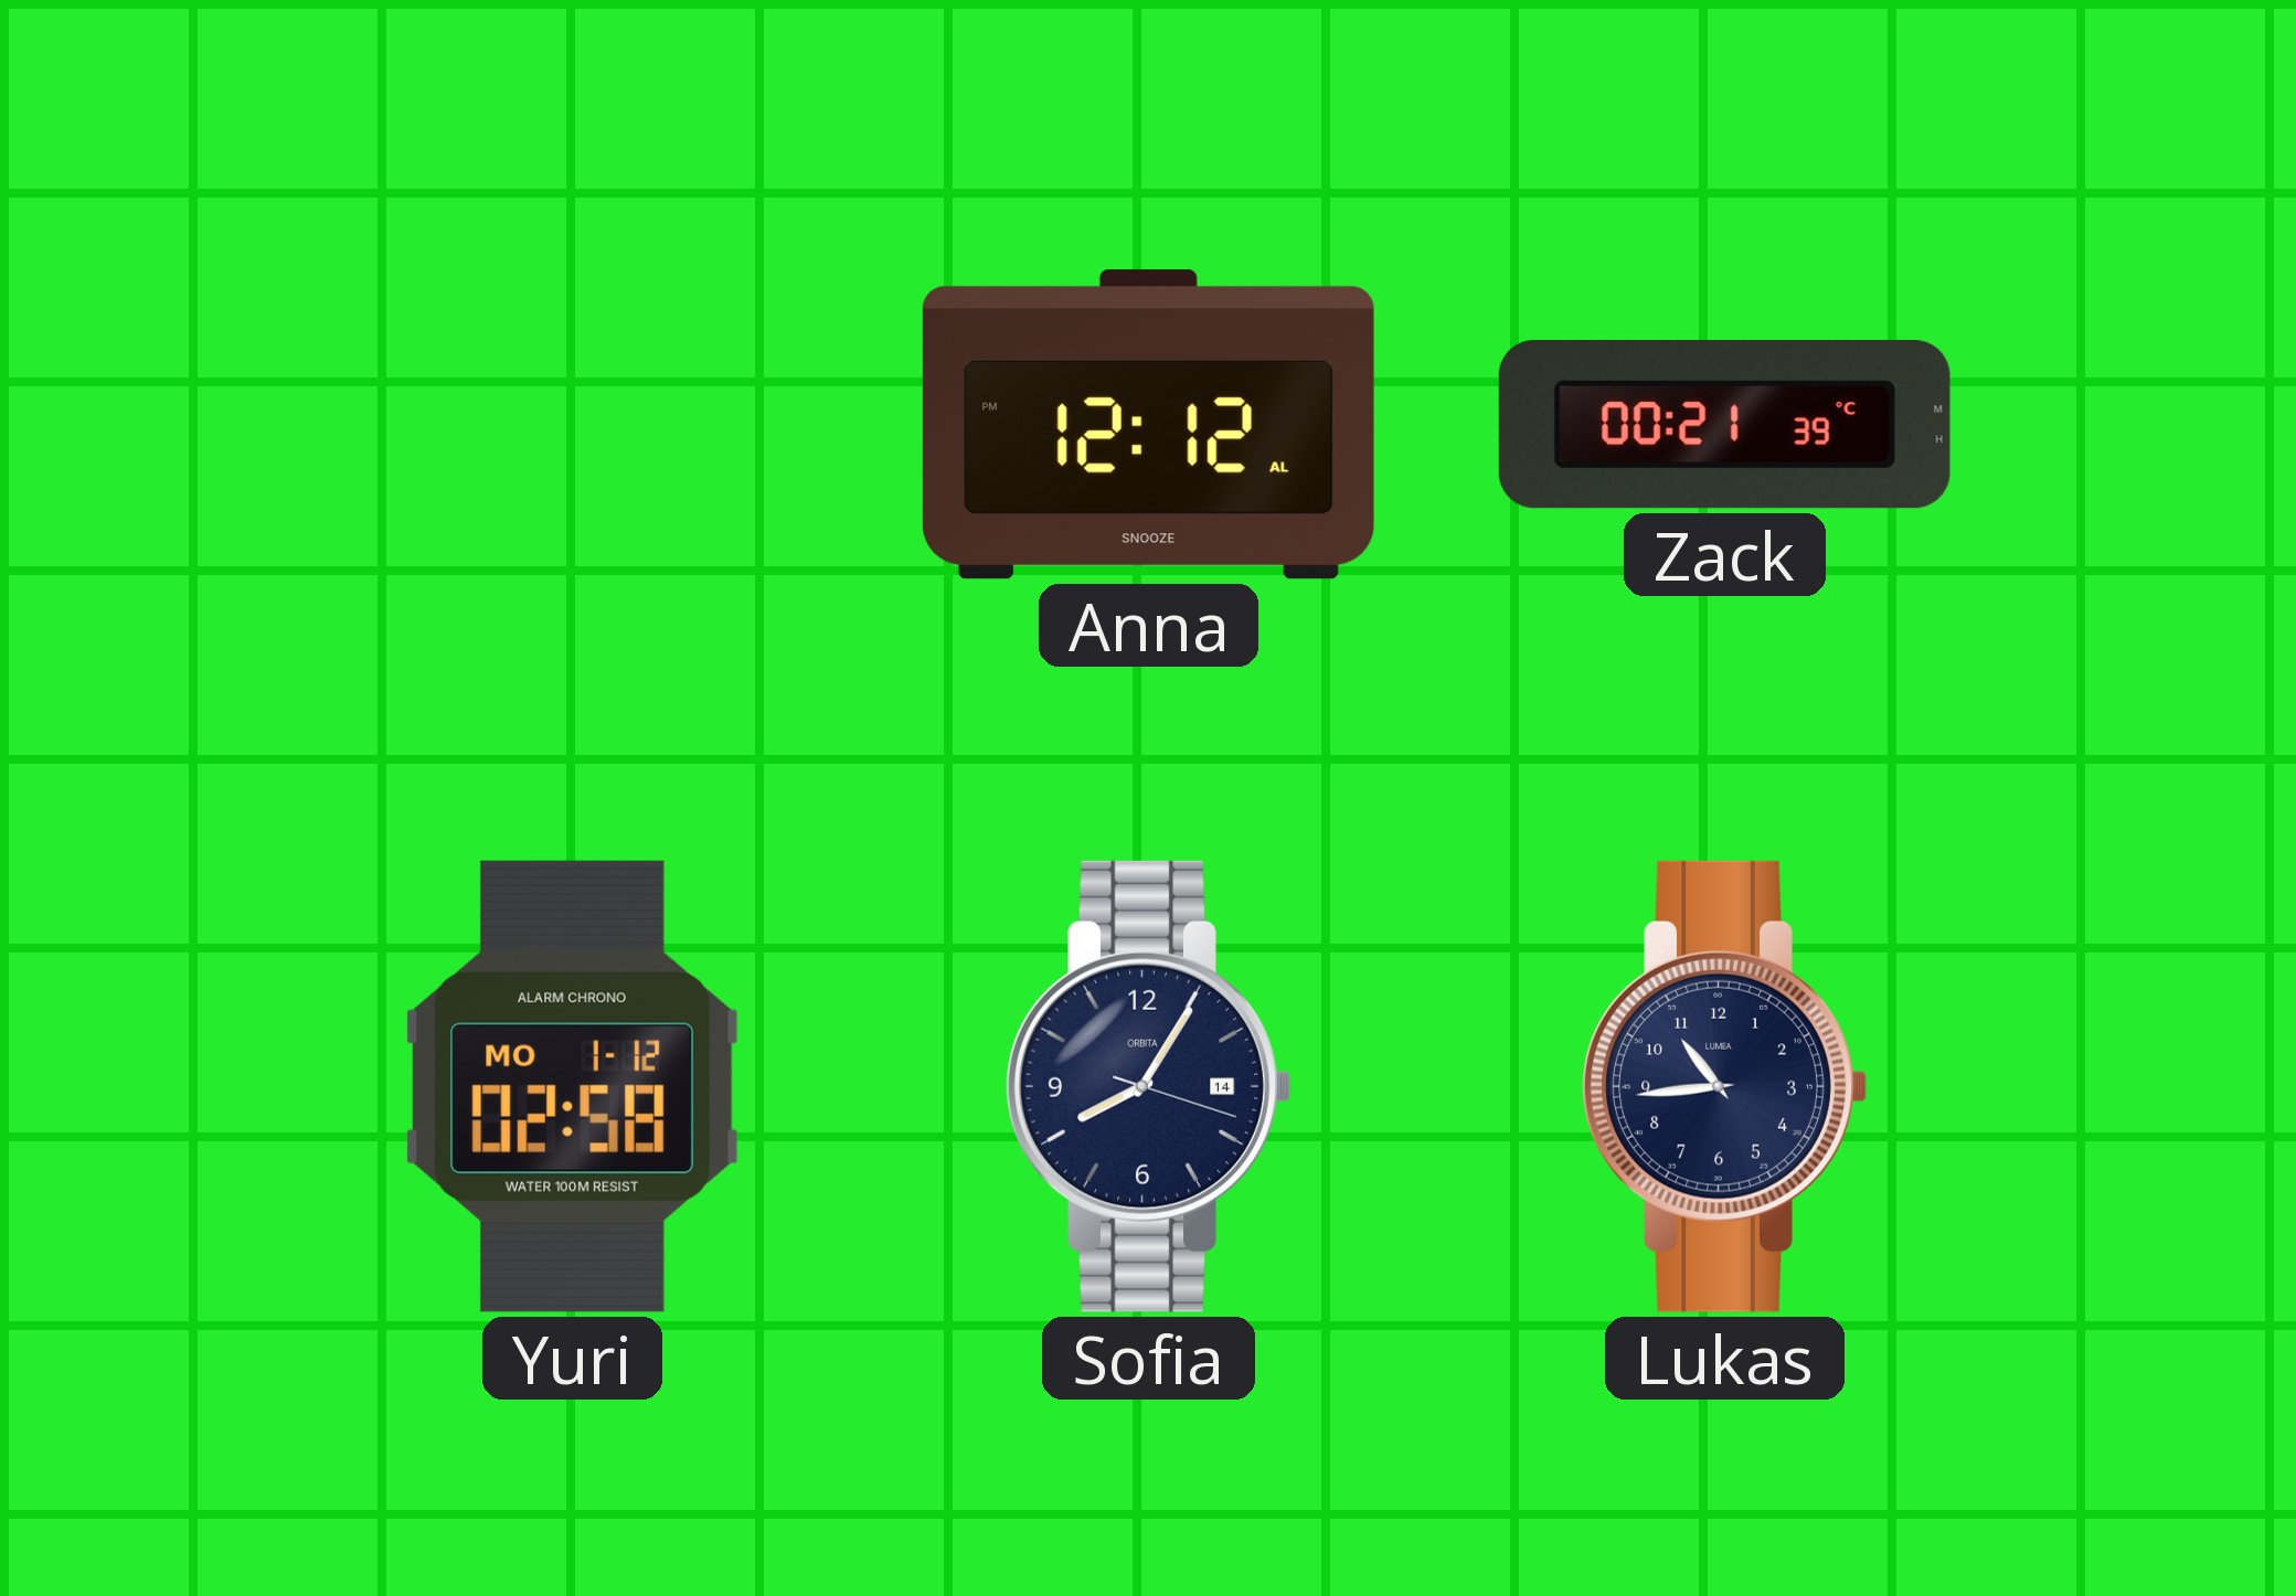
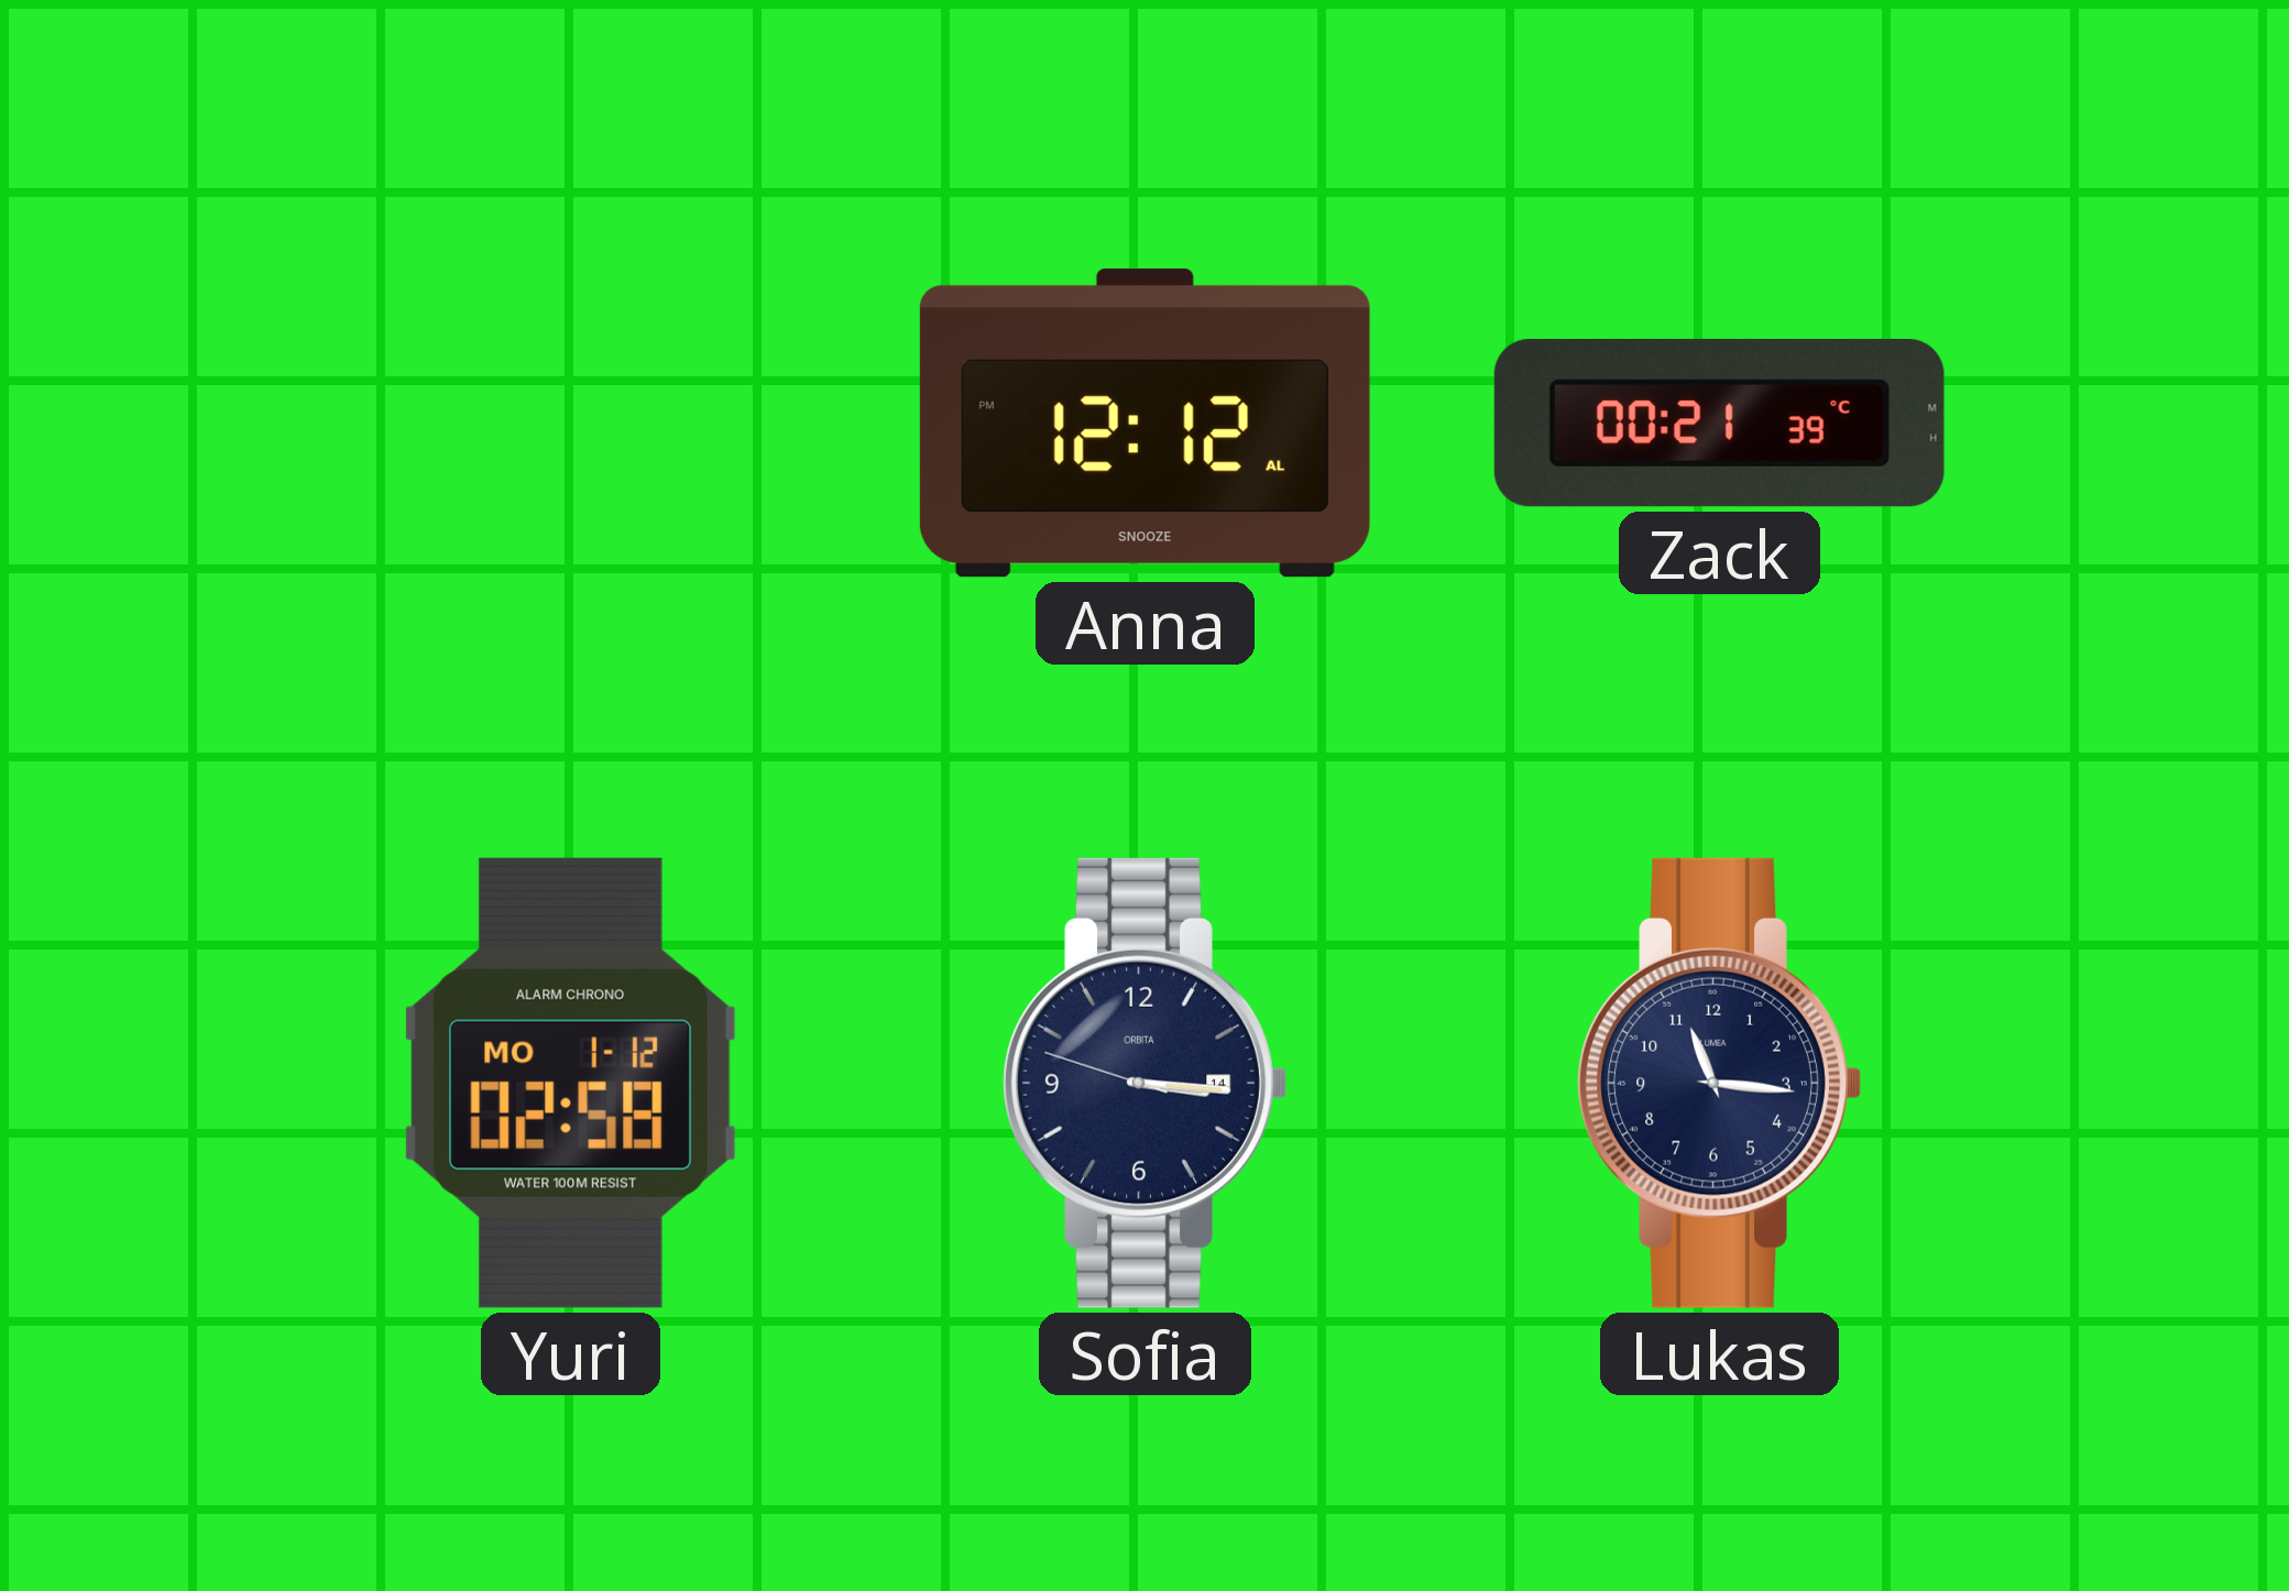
Sofia: 8:05 -> 3:15
Lukas: 10:44 -> 11:16
